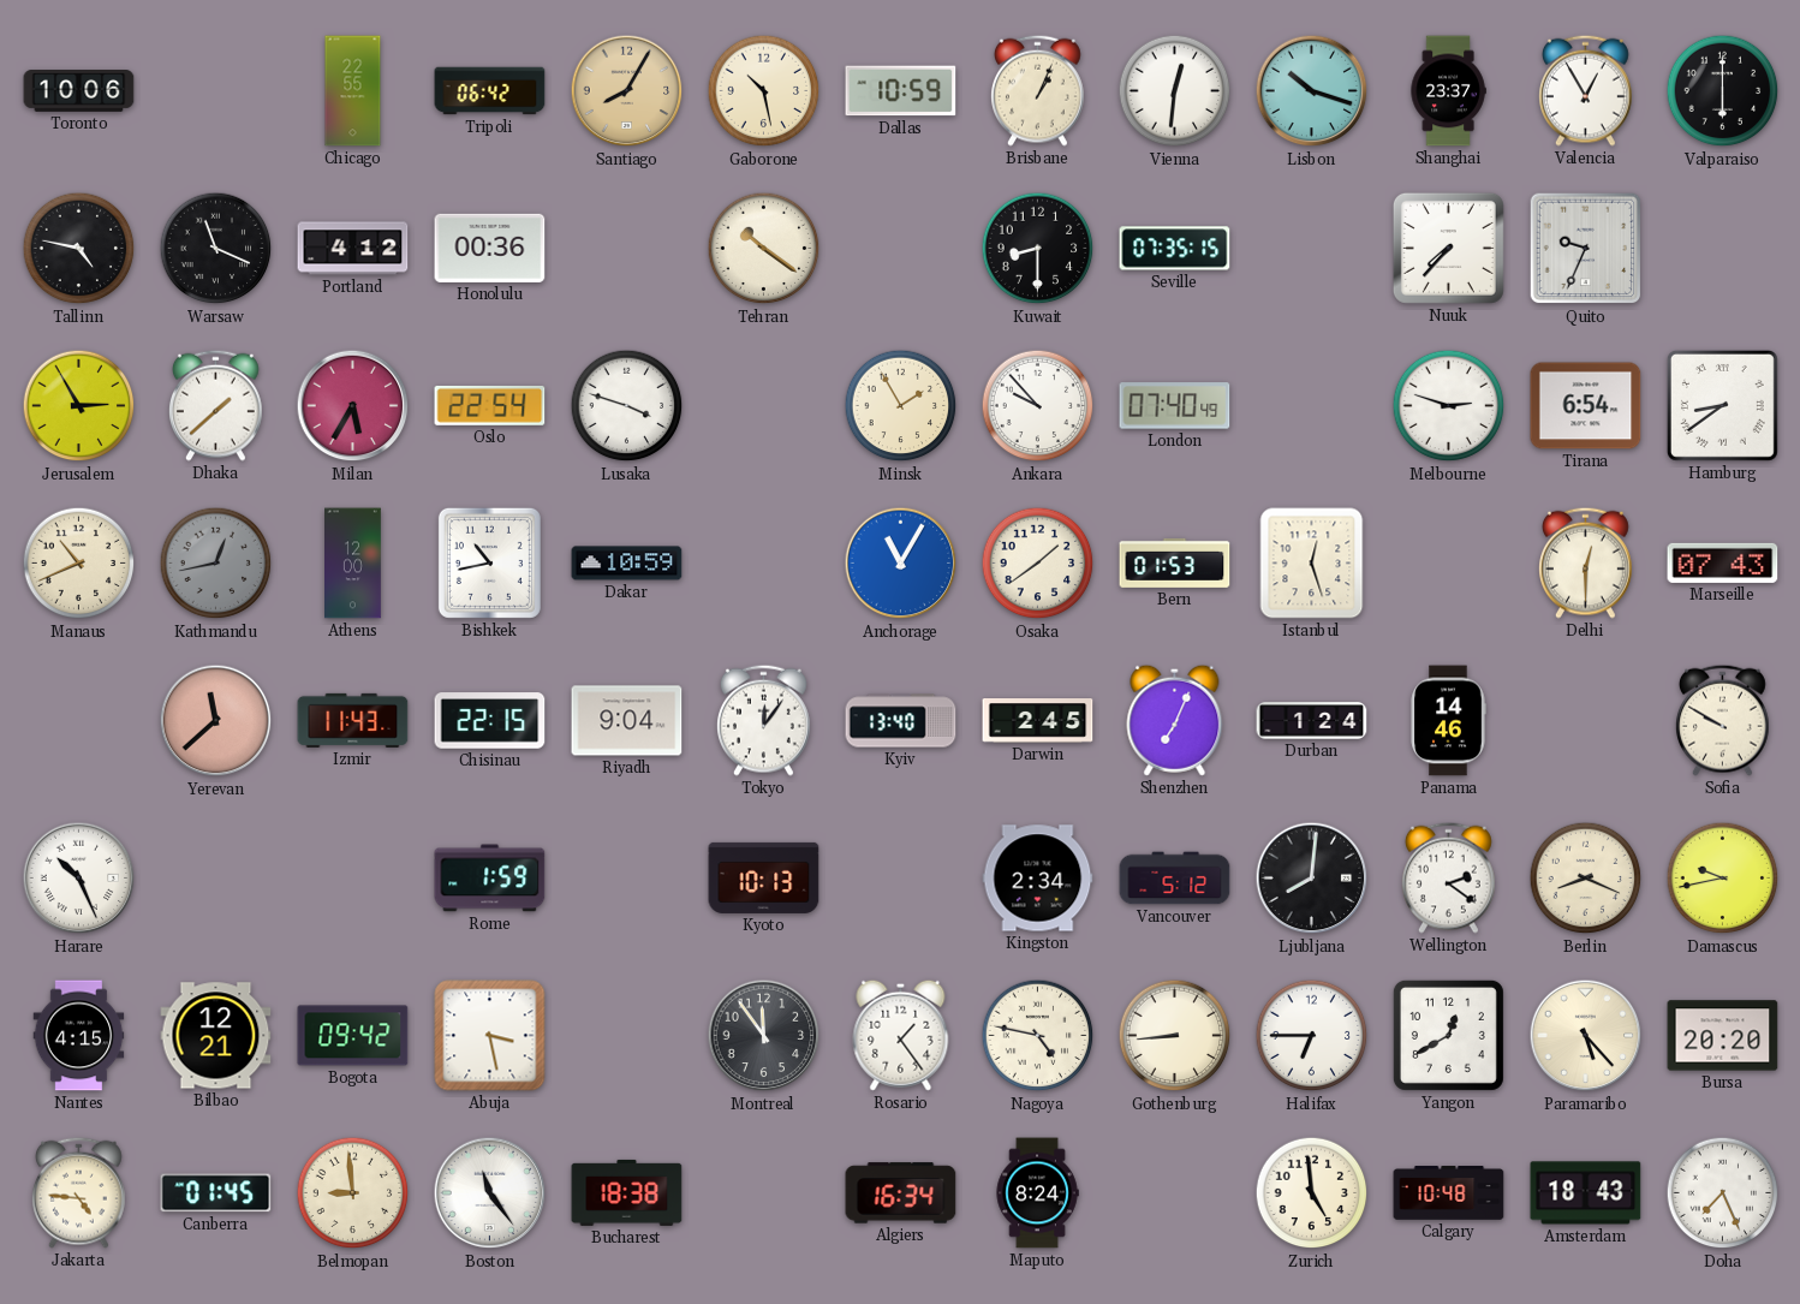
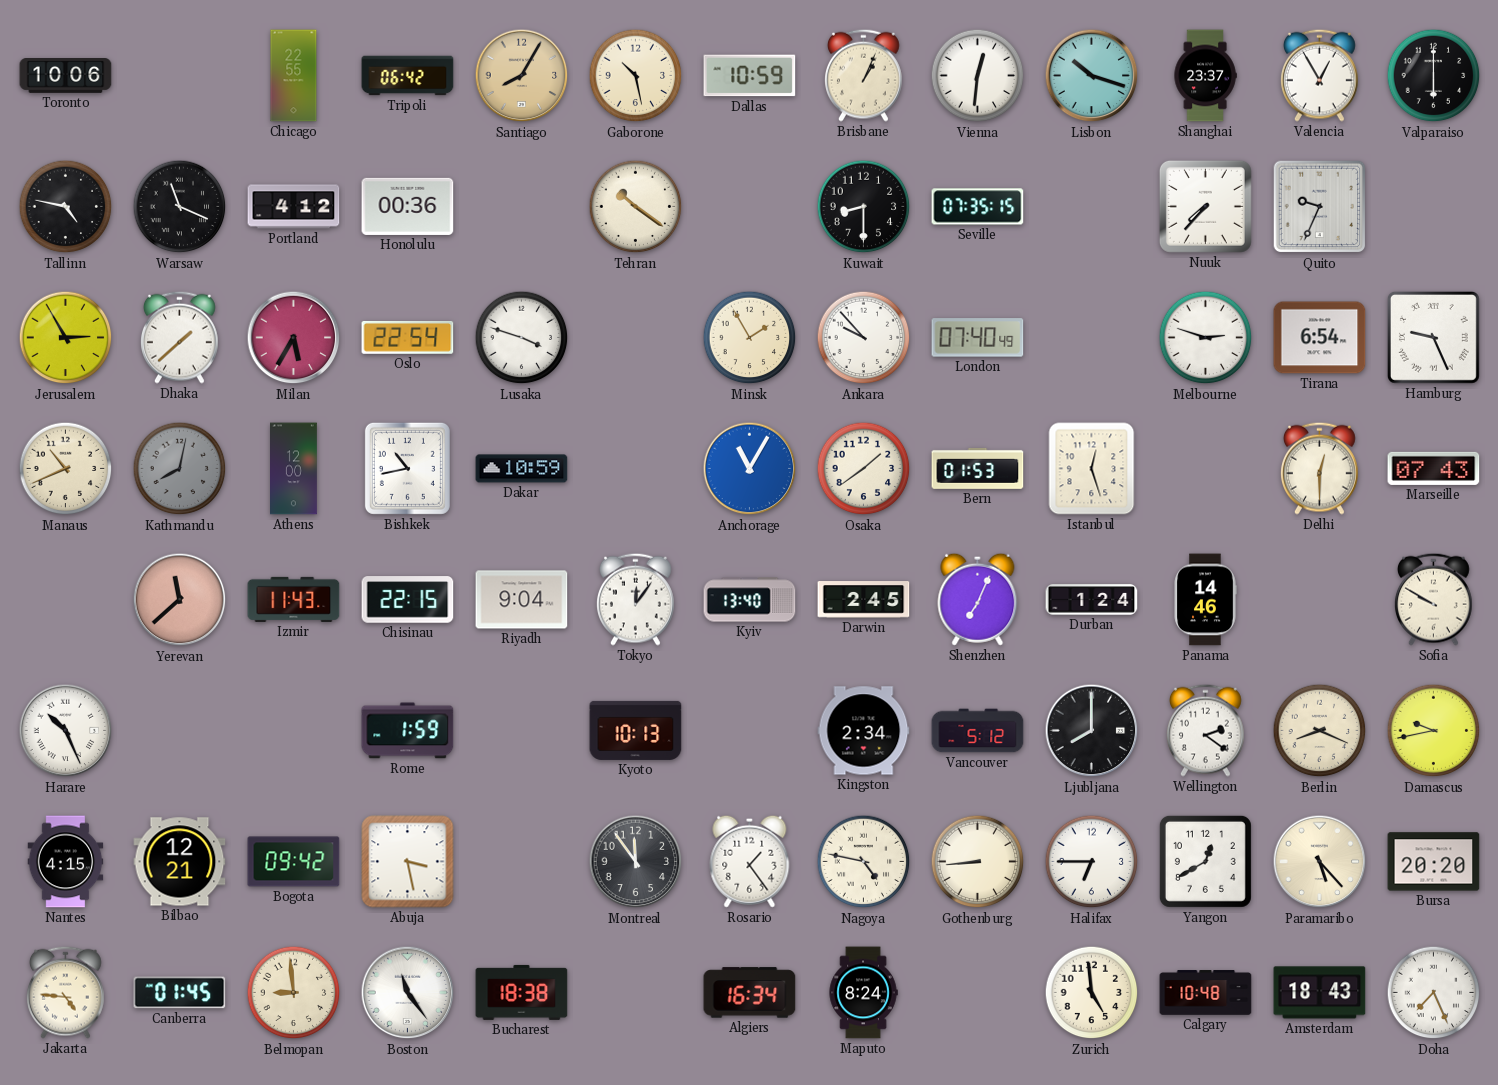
Hamburg: 8:39 -> 9:26
Kathmandu: 12:43 -> 8:02
Ljubljana: 8:01 -> 8:00
